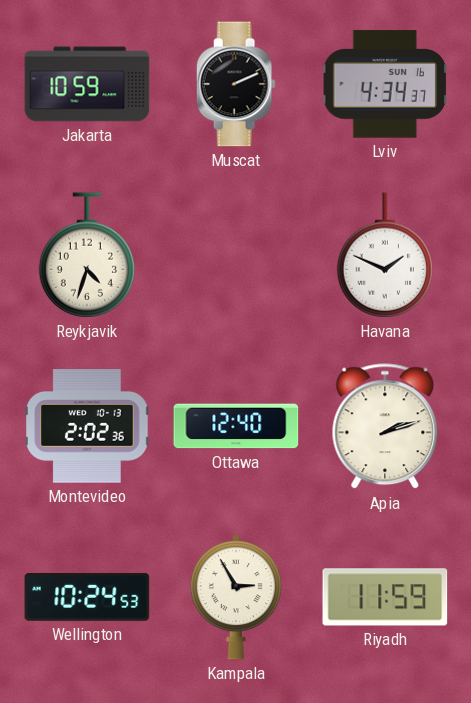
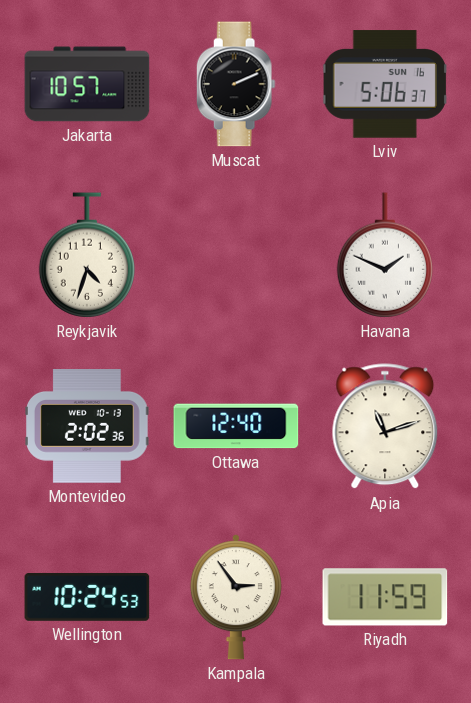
Jakarta: 10:59 -> 10:57
Lviv: 4:34 -> 5:06
Apia: 2:12 -> 11:12
Kampala: 2:55 -> 2:54
